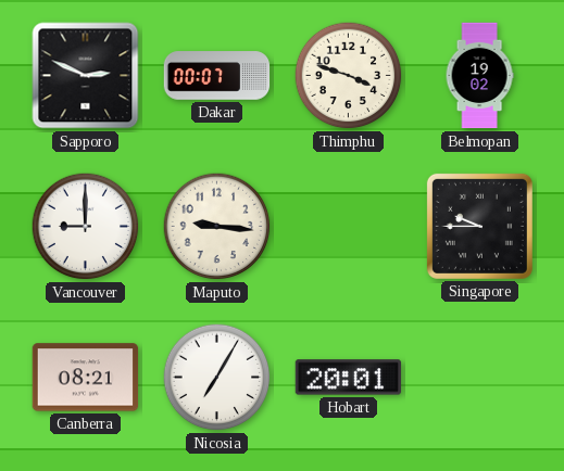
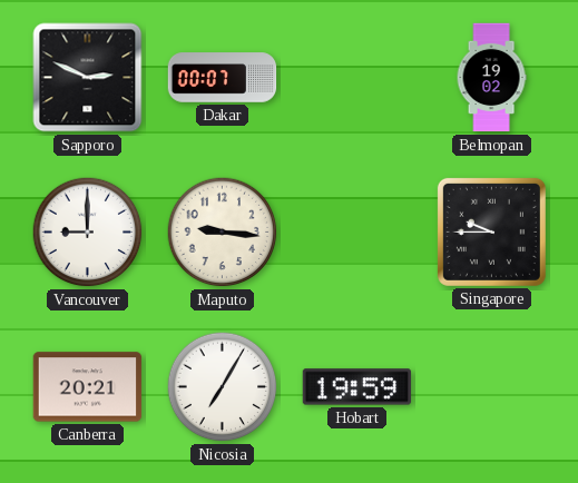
Thimphu: 3:48 -> none
Canberra: 08:21 -> 20:21
Hobart: 20:01 -> 19:59
